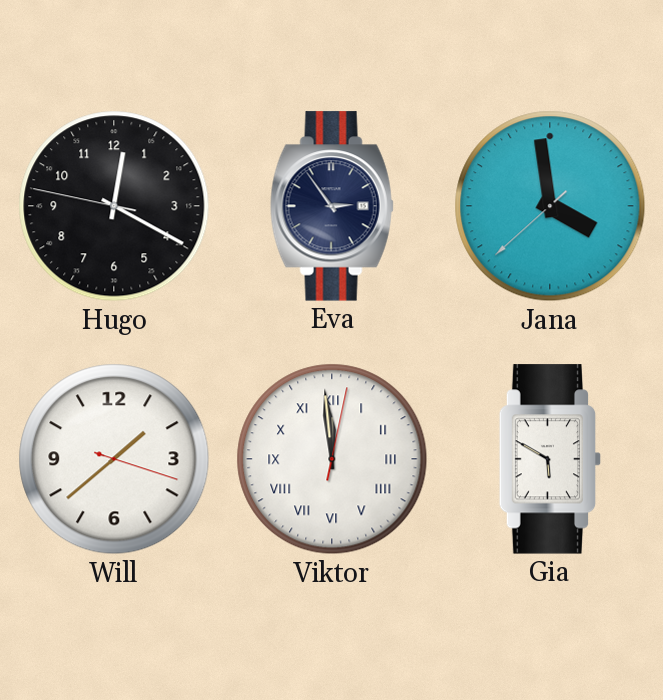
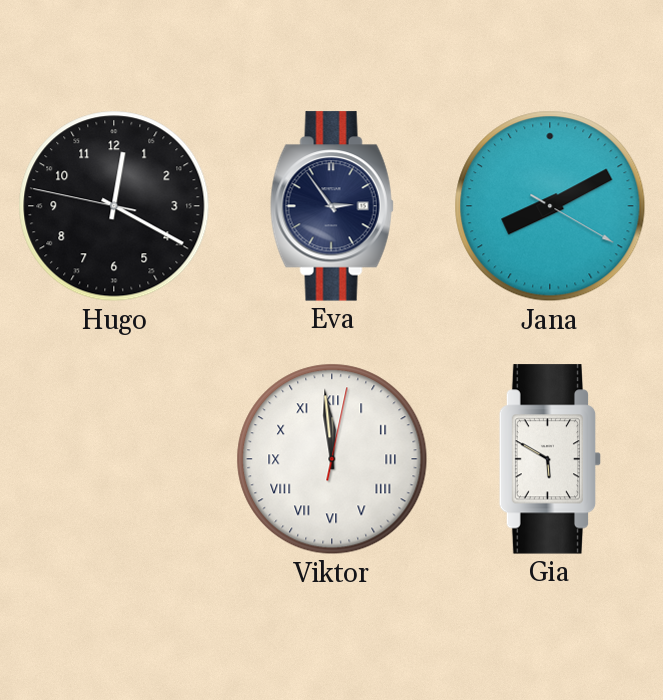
Jana: 3:58 -> 8:10
Will: 1:38 -> none
